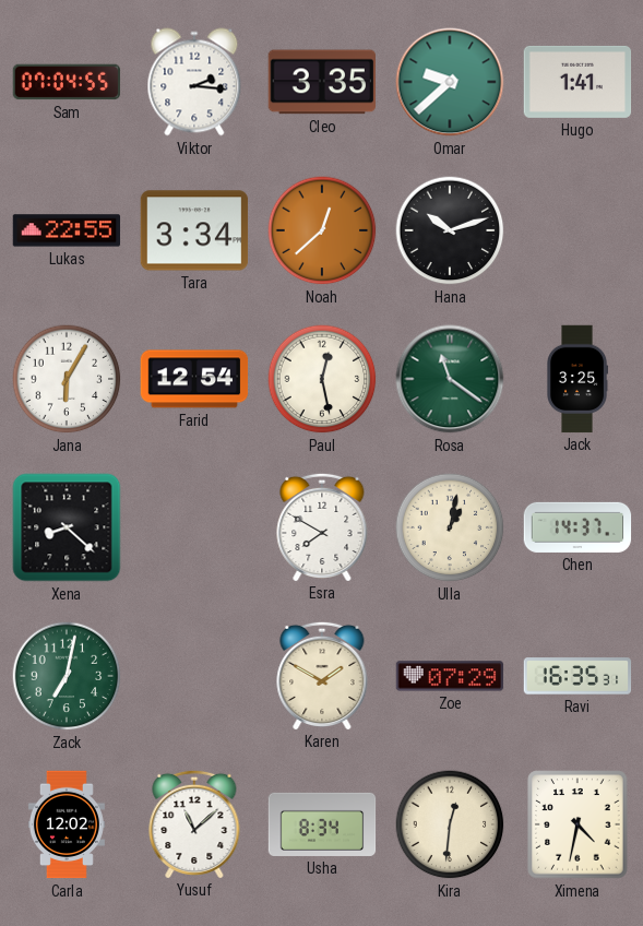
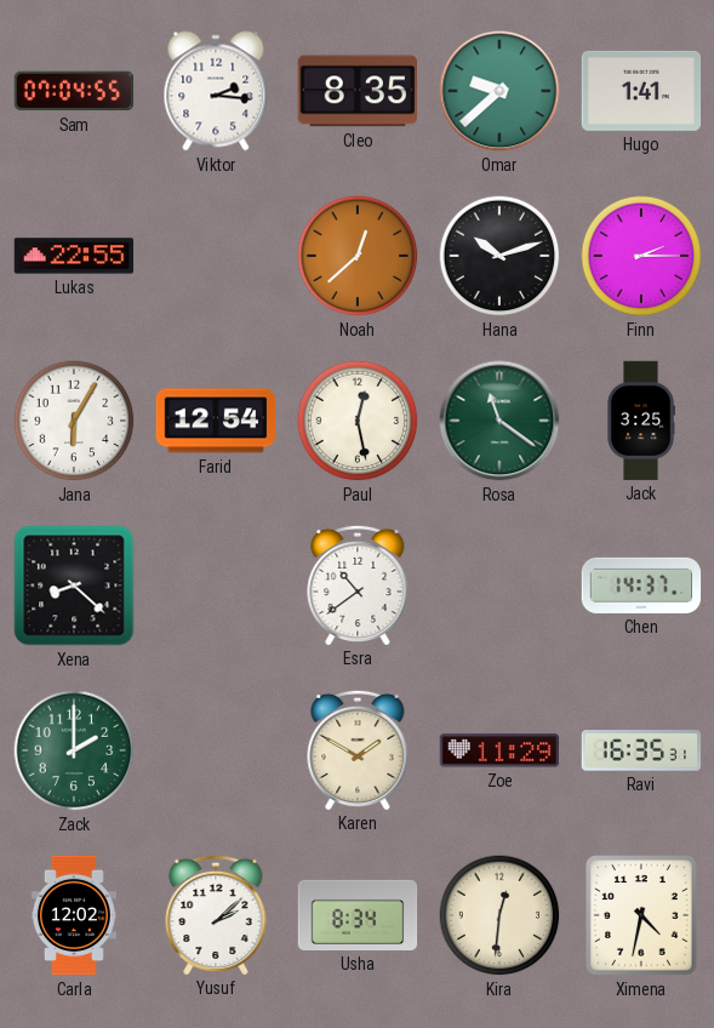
Cleo: 3:35 -> 8:35
Tara: 3:34 -> none
Finn: none -> 2:15
Esra: 7:50 -> 10:39
Ulla: 1:02 -> none
Zack: 7:02 -> 2:00
Zoe: 07:29 -> 11:29
Yusuf: 11:08 -> 2:08
